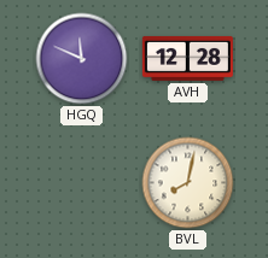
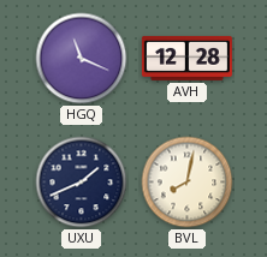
HGQ: 11:49 -> 11:19
UXU: none -> 1:41
